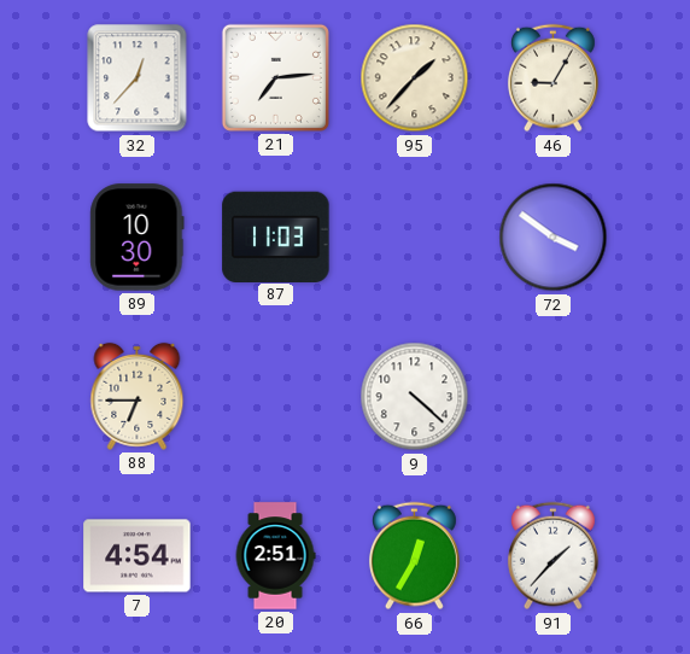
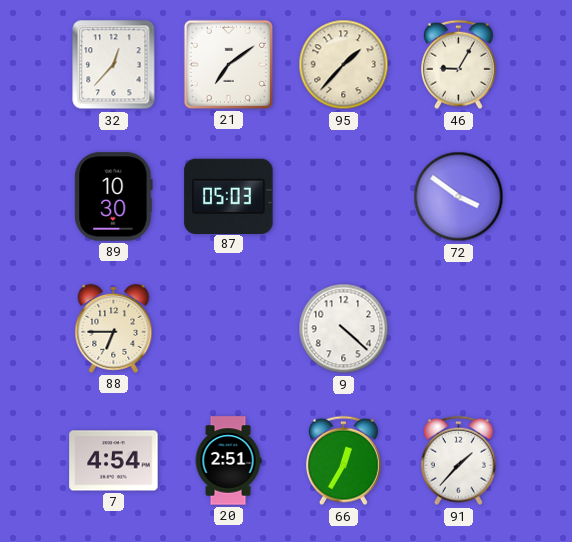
21: 7:14 -> 7:09
87: 11:03 -> 05:03
